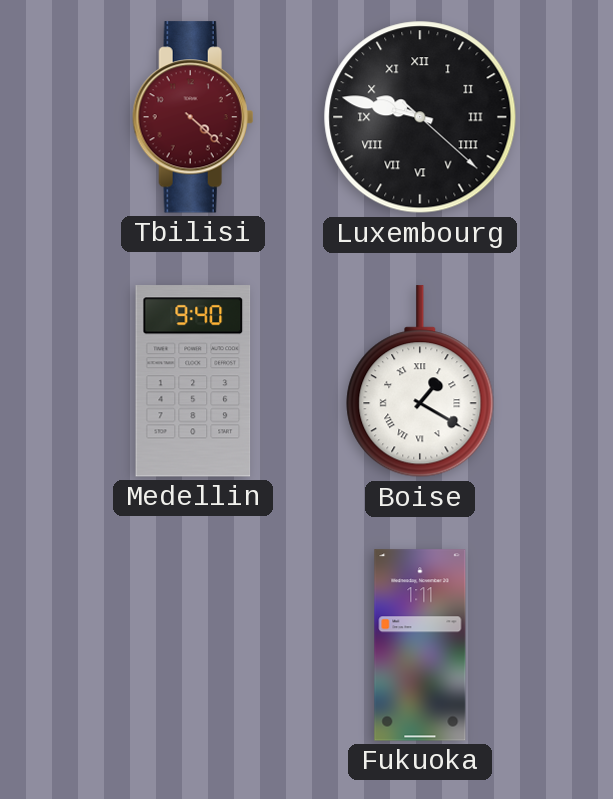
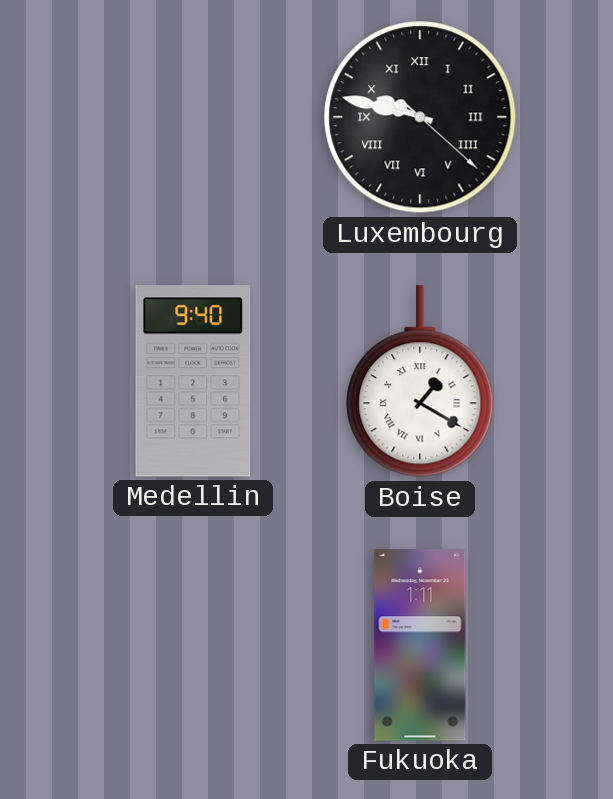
Tbilisi: 4:22 -> none
